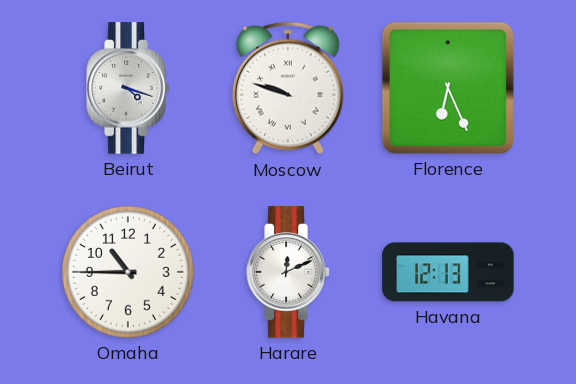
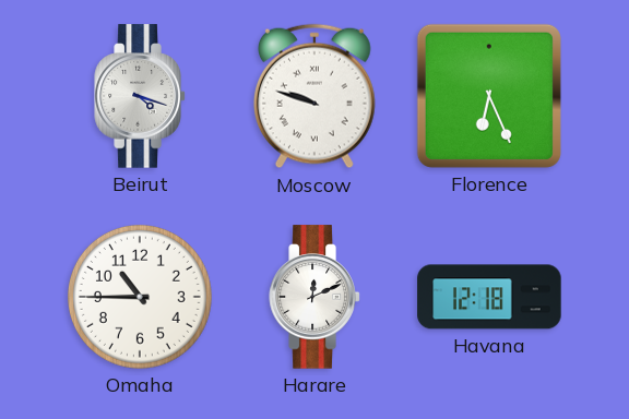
Havana: 12:13 -> 12:18
